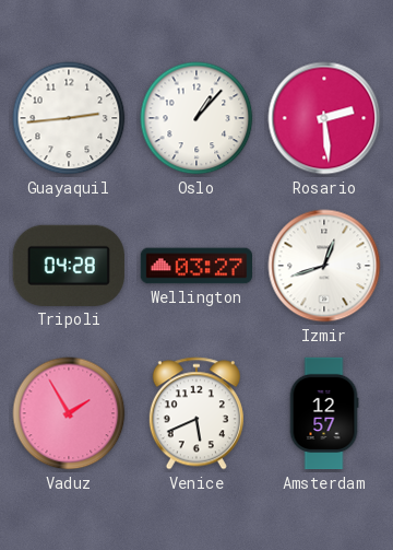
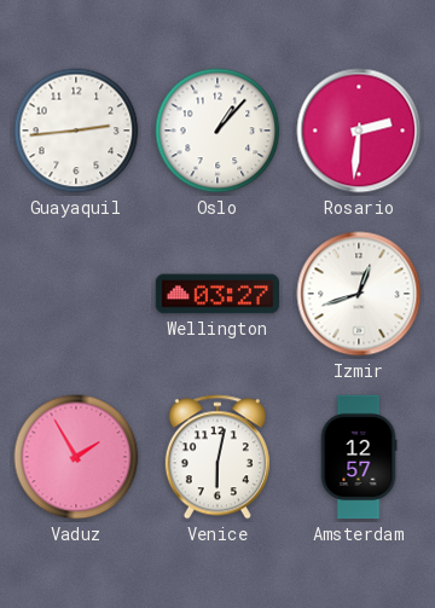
Rosario: 2:29 -> 2:31
Tripoli: 04:28 -> none
Venice: 5:41 -> 6:02
